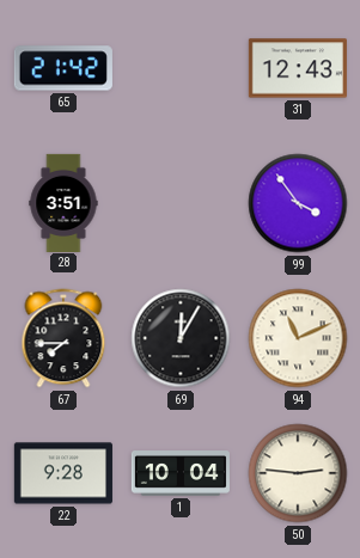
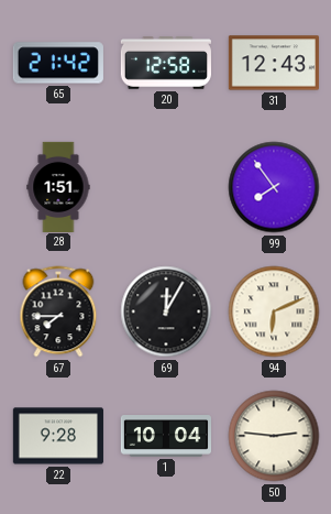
20: none -> 12:58
28: 3:51 -> 1:51
99: 3:54 -> 7:54
94: 11:11 -> 6:11
